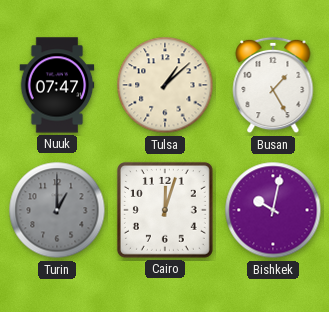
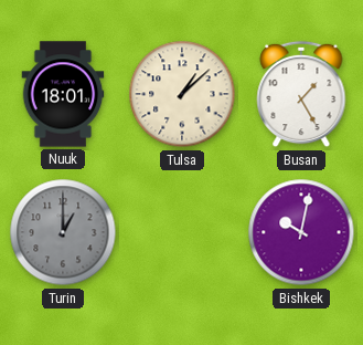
Nuuk: 07:47 -> 18:01
Cairo: 12:03 -> none
